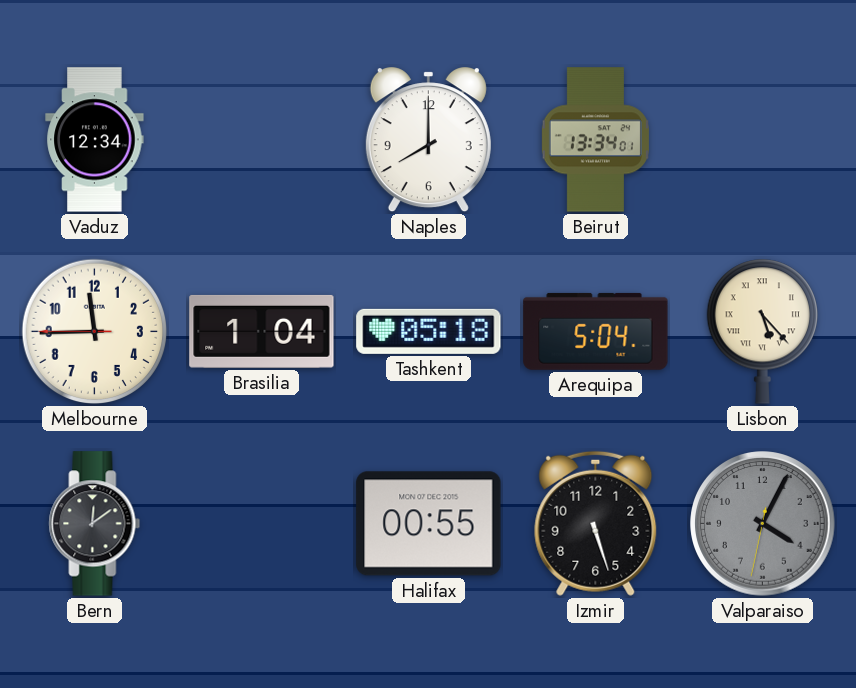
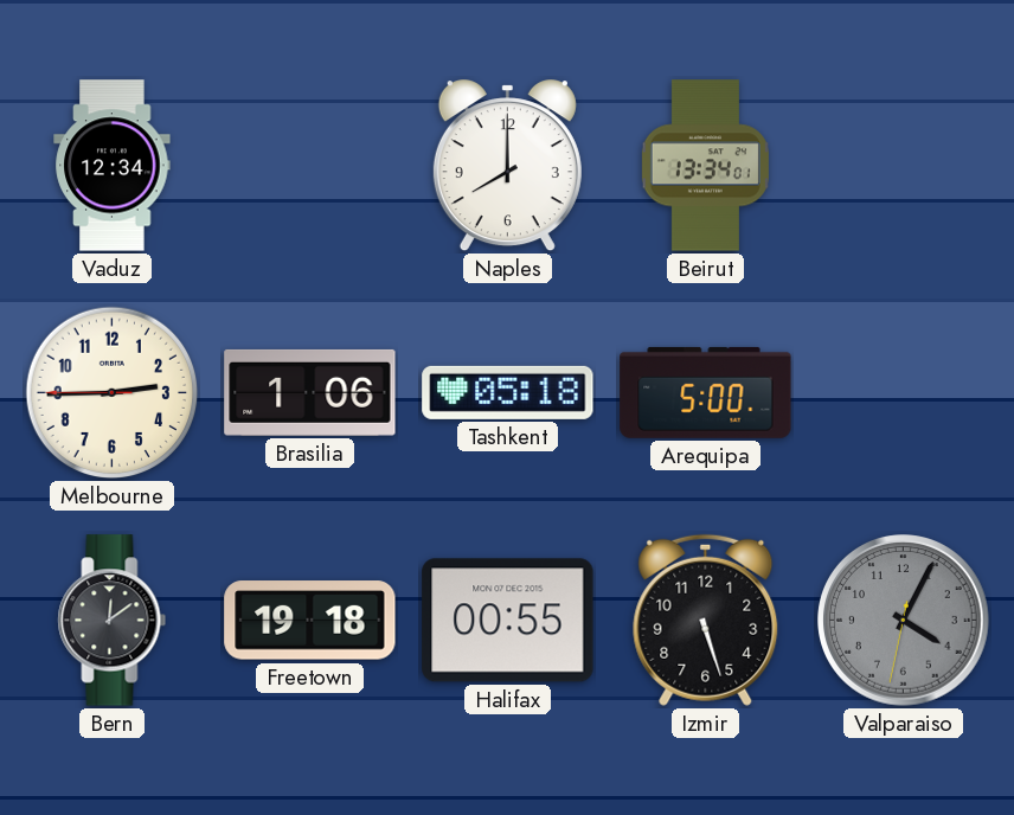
Melbourne: 11:44 -> 2:44
Brasilia: 1:04 -> 1:06
Arequipa: 5:04 -> 5:00
Lisbon: 5:23 -> none
Freetown: none -> 19:18
